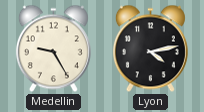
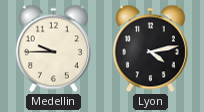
Medellin: 9:25 -> 9:45
